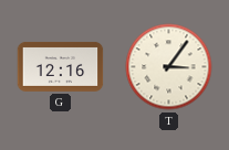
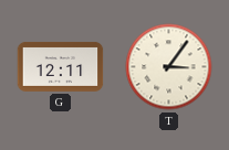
G: 12:16 -> 12:11
